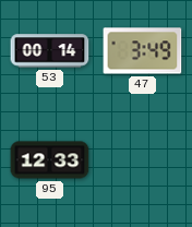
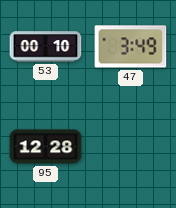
53: 00:14 -> 00:10
95: 12:33 -> 12:28
